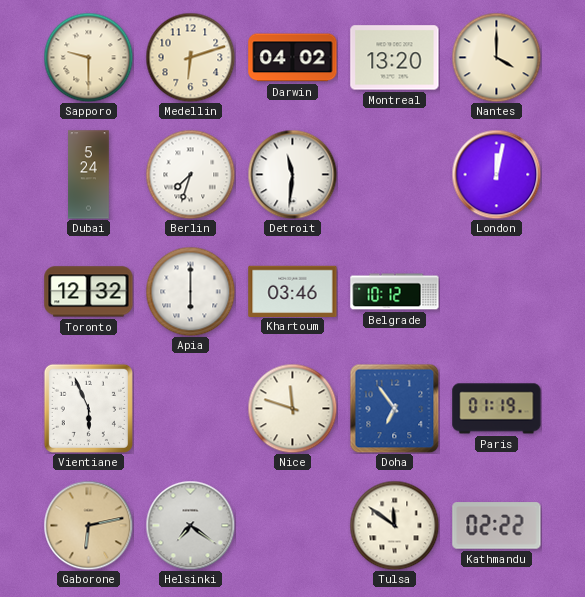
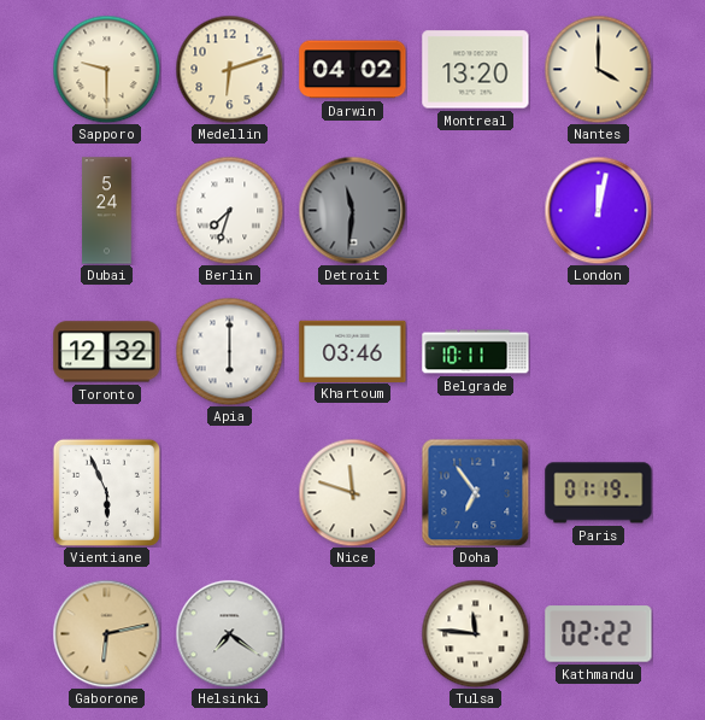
Detroit dial: white -> grey
Belgrade: 10:12 -> 10:11
Tulsa: 11:51 -> 11:46
